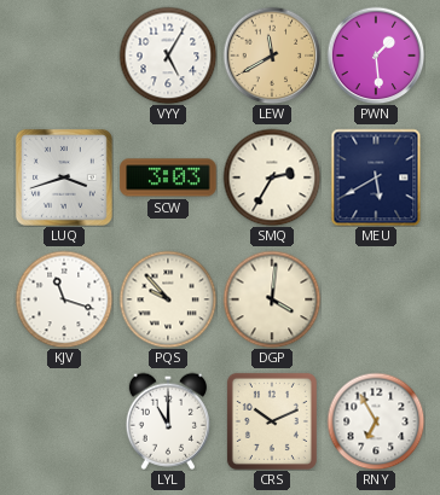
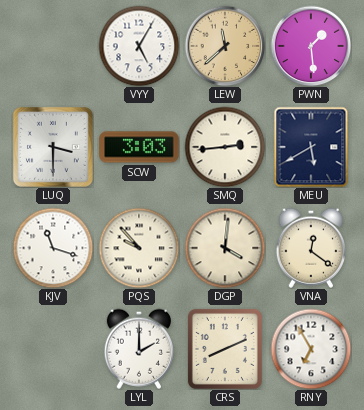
LEW: 11:40 -> 11:38
LUQ: 3:42 -> 3:30
SMQ: 2:35 -> 2:44
VNA: none -> 12:21
LYL: 11:00 -> 2:00
CRS: 10:11 -> 8:11
